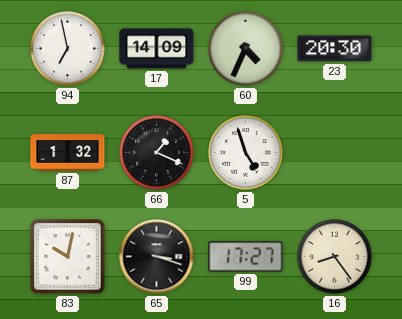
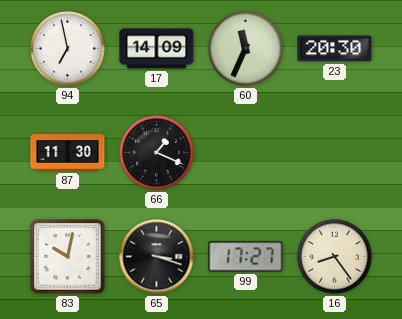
60: 4:34 -> 11:34
87: 1:32 -> 11:30
5: 4:57 -> none
